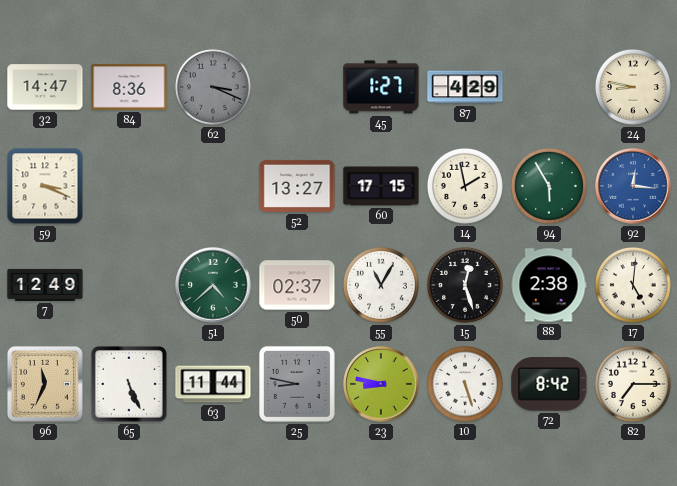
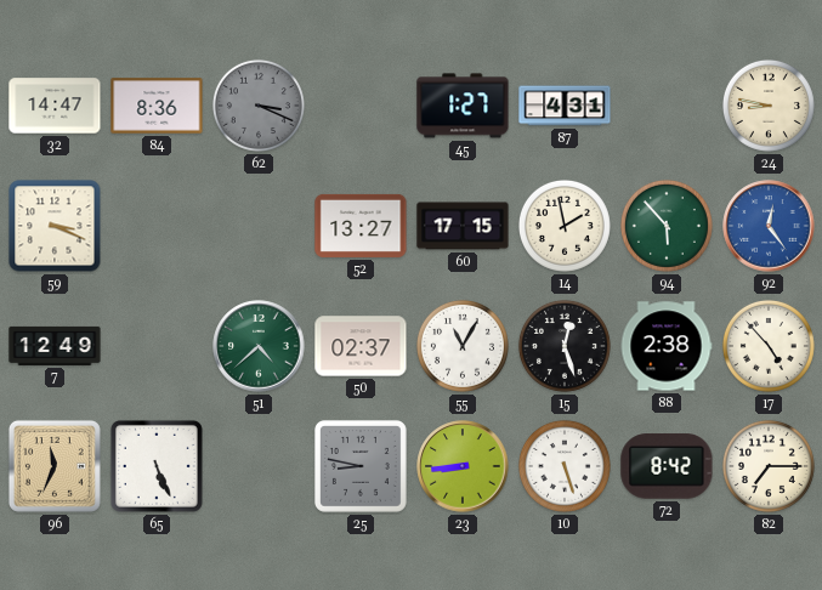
87: 4:29 -> 4:31
94: 5:55 -> 5:53
92: 12:16 -> 12:24
17: 5:01 -> 4:53
63: 11:44 -> none
23: 8:47 -> 8:44
